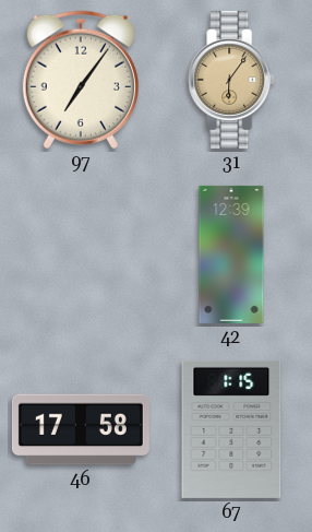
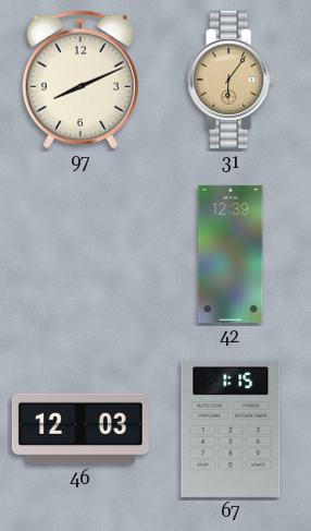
97: 7:06 -> 8:11
46: 17:58 -> 12:03
